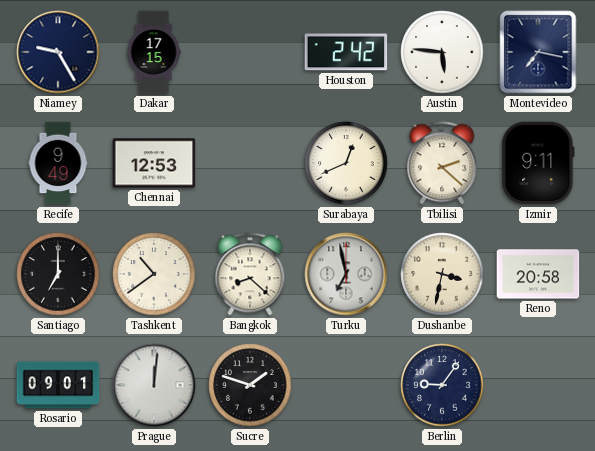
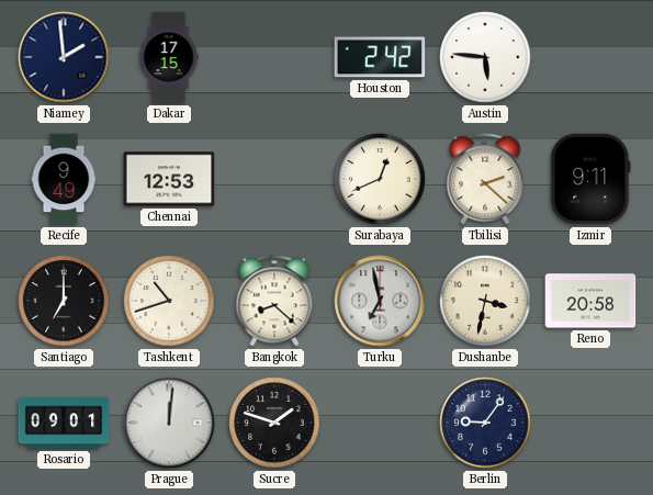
Niamey: 9:25 -> 1:59
Montevideo: 7:17 -> none
Tashkent: 10:39 -> 10:42
